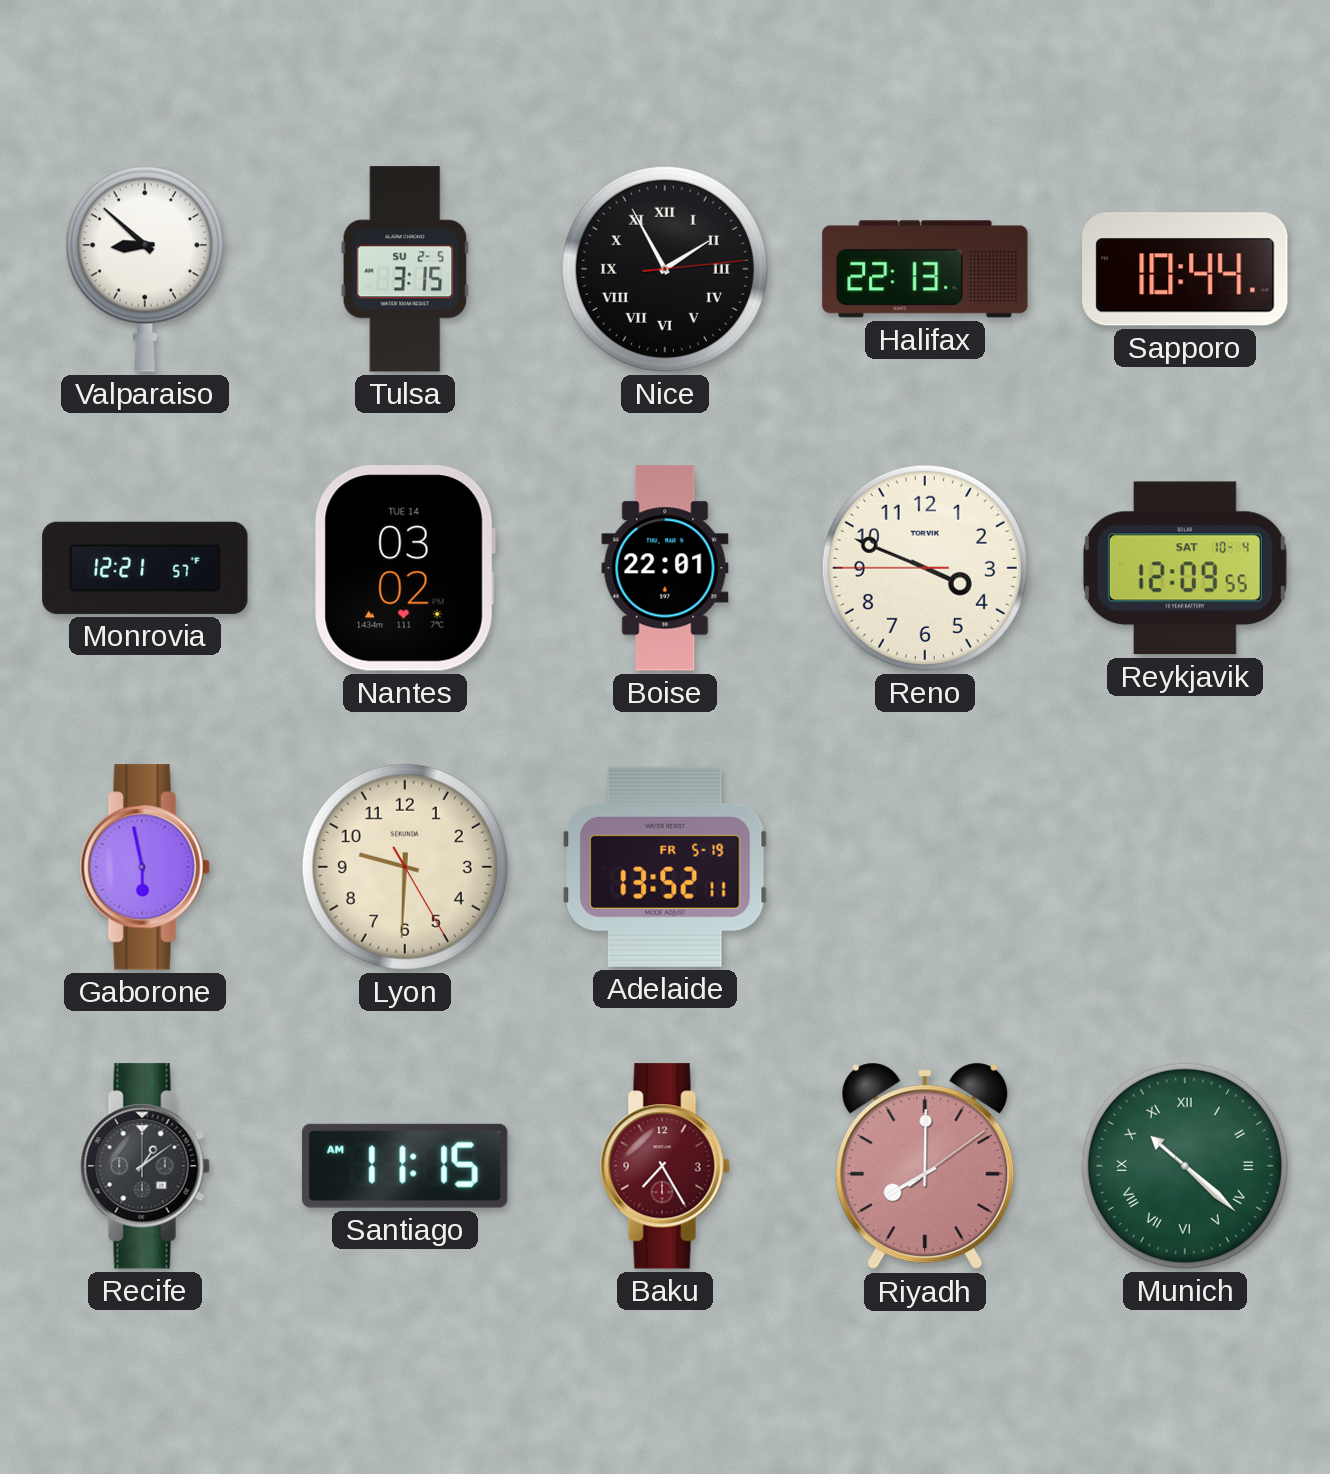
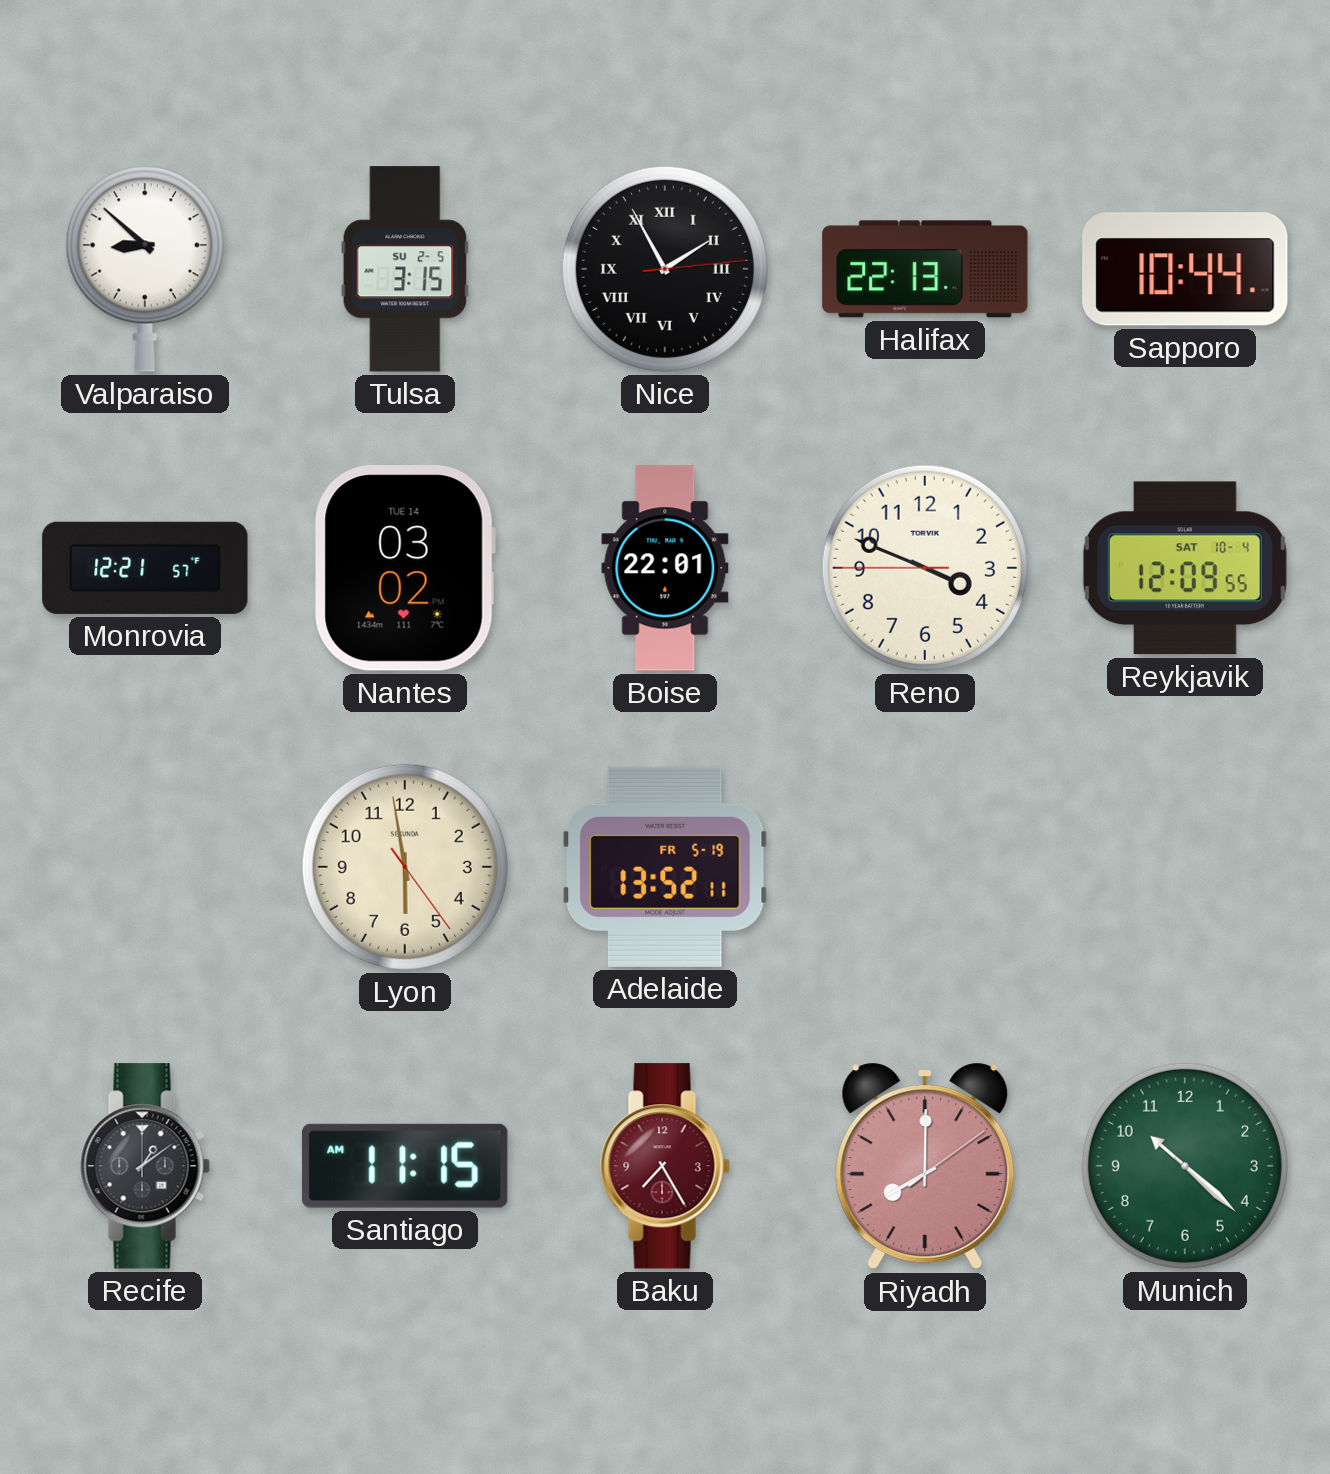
Gaborone: 5:58 -> none
Lyon: 9:30 -> 5:58
Munich numerals: Roman -> Arabic
